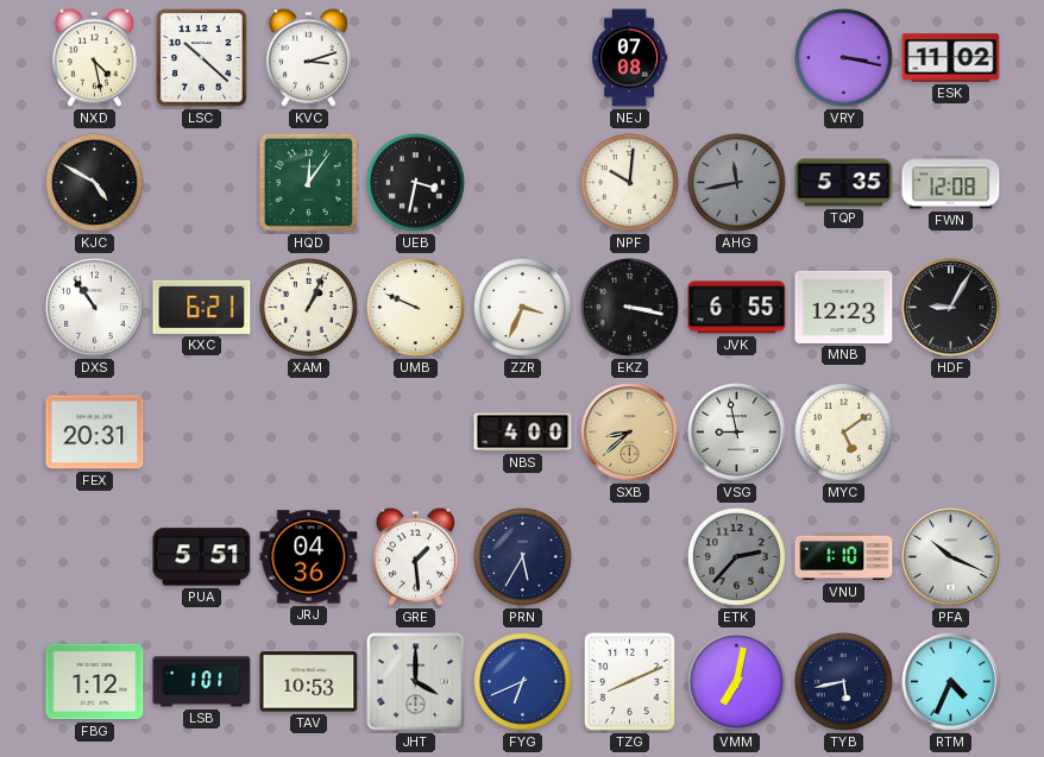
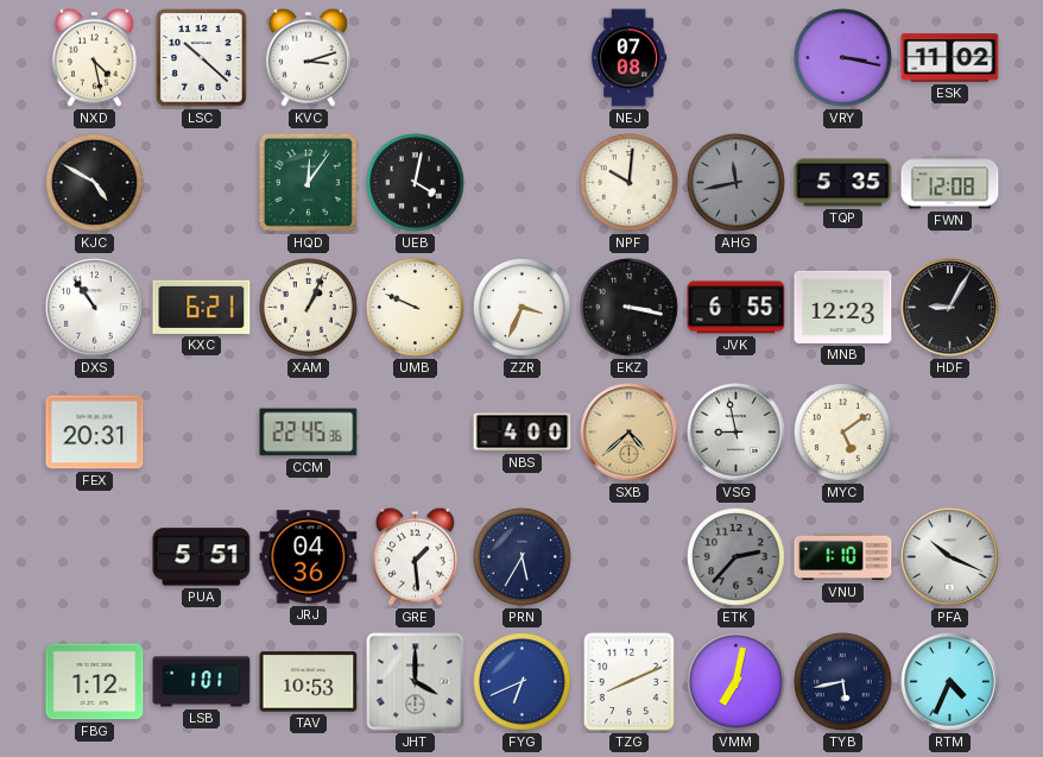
UEB: 3:32 -> 4:02
CCM: none -> 22:45
SXB: 8:38 -> 4:38
